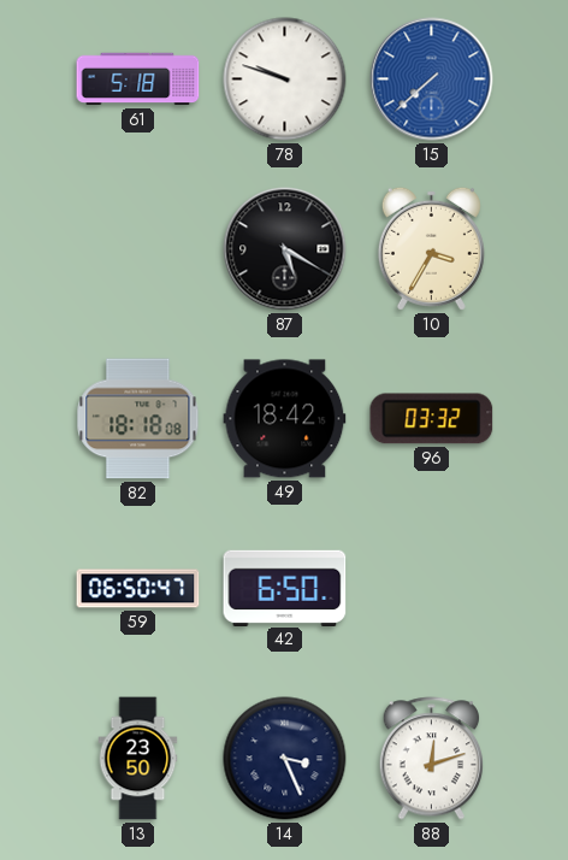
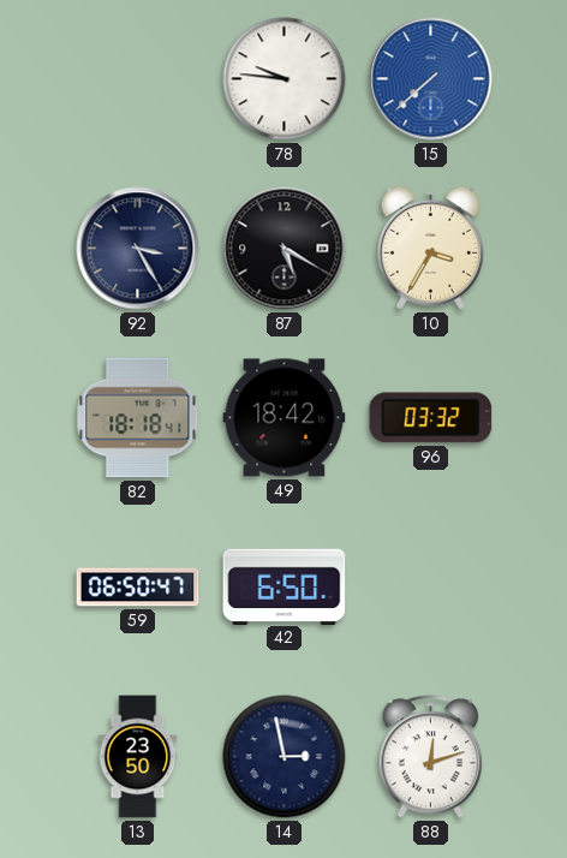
61: 5:18 -> none
78: 9:48 -> 9:46
92: none -> 3:25
82: 18:18:08 -> 18:18:41
14: 3:26 -> 2:58
